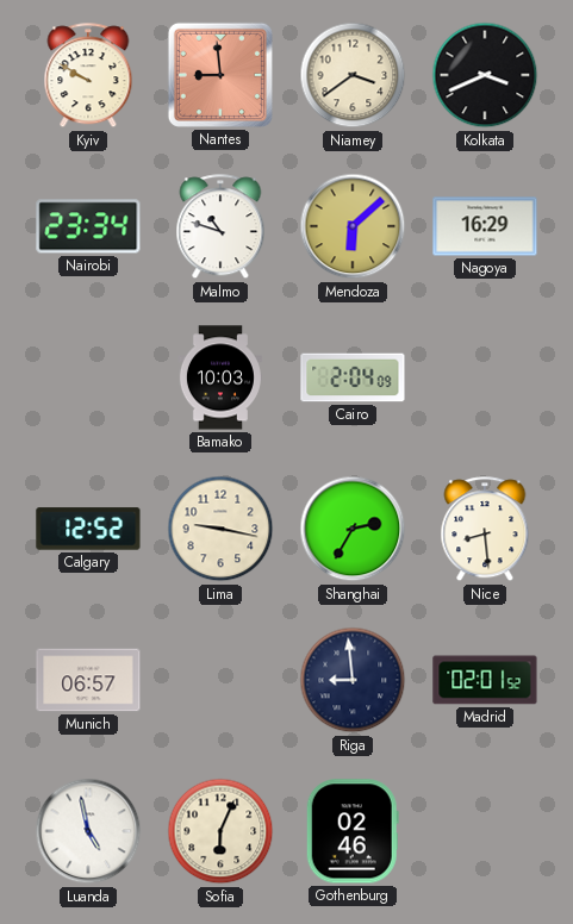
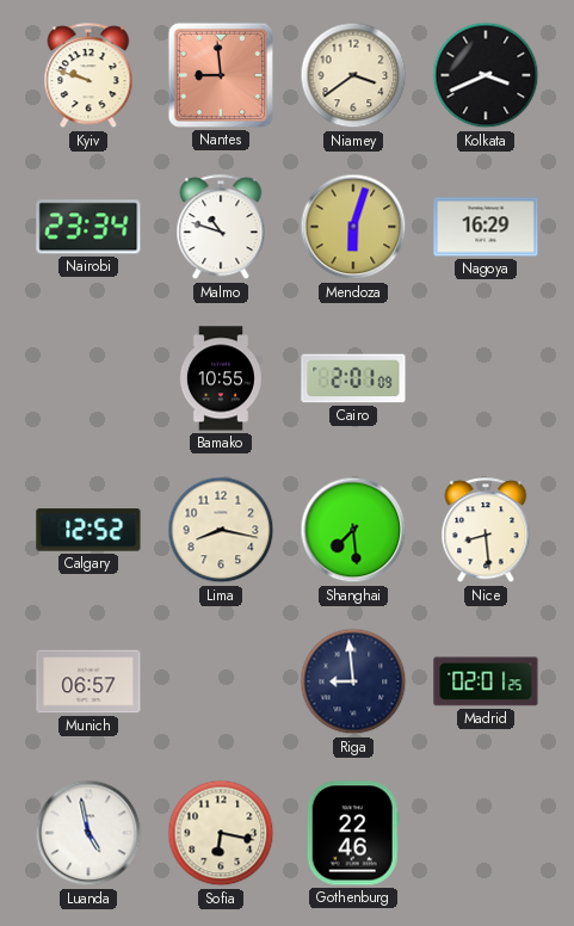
Kyiv: 9:50 -> 9:48
Mendoza: 6:08 -> 6:03
Bamako: 10:03 -> 10:55
Cairo: 2:04 -> 2:01
Lima: 9:17 -> 8:17
Shanghai: 2:35 -> 7:29
Madrid: 02:01:52 -> 02:01:25
Sofia: 6:04 -> 6:17
Gothenburg: 02:46 -> 22:46
